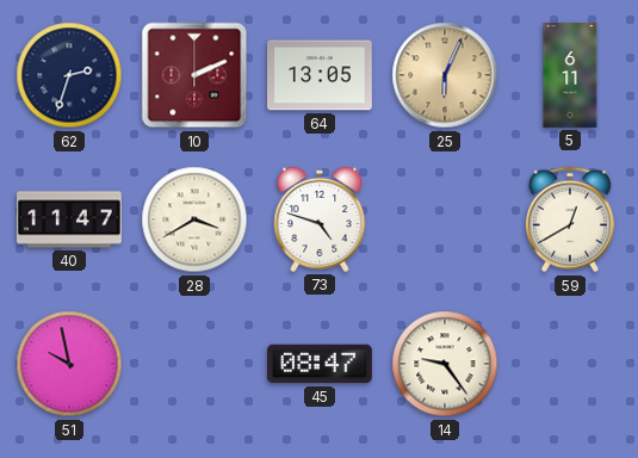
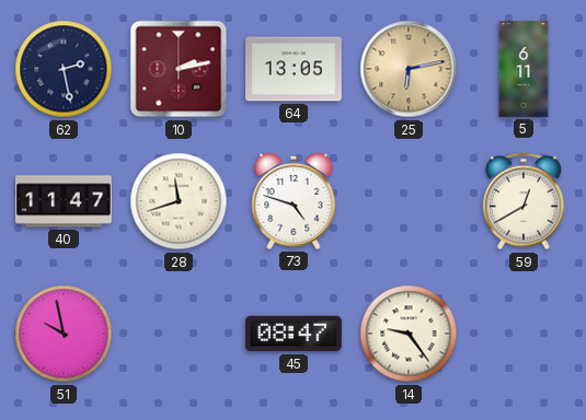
62: 2:33 -> 2:28
10: 2:11 -> 2:13
25: 6:04 -> 6:13
28: 3:40 -> 11:42
